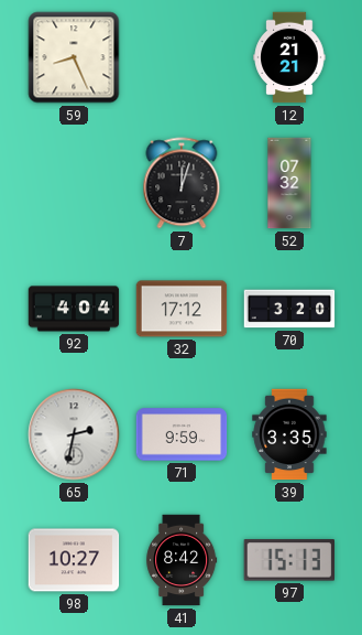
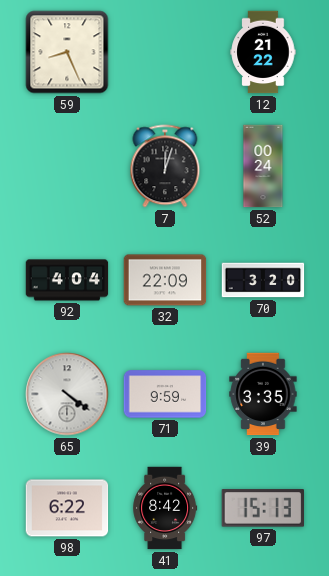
12: 21:21 -> 21:22
52: 07:32 -> 00:24
32: 17:12 -> 22:09
65: 2:32 -> 4:21
98: 10:27 -> 6:22
